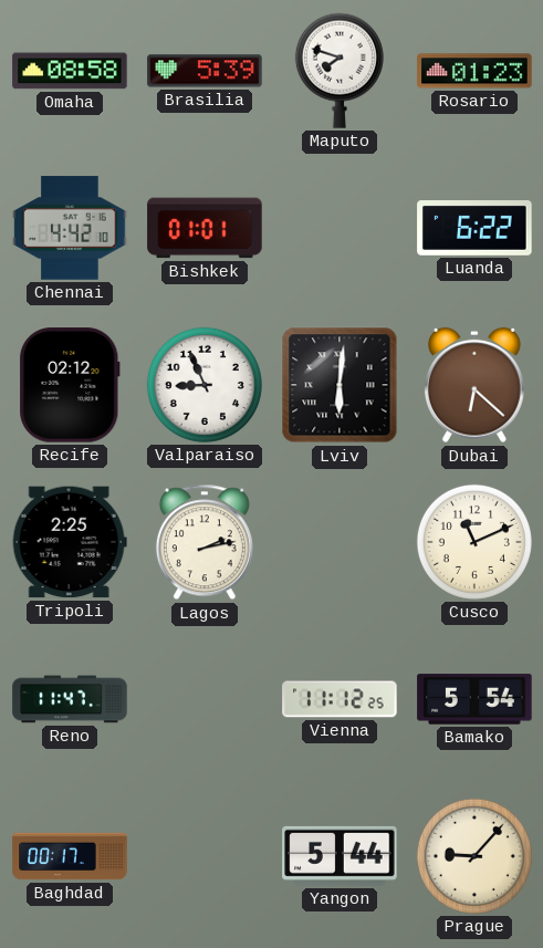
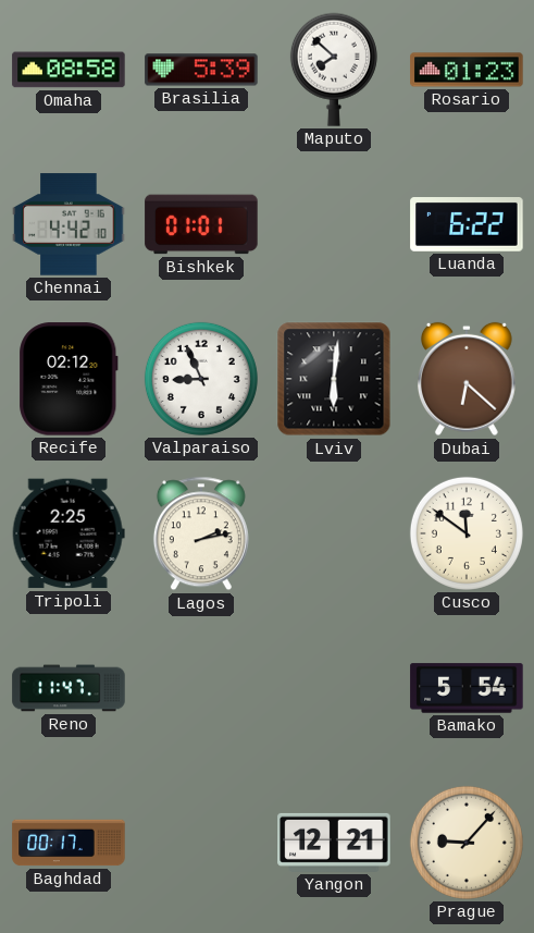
Maputo: 7:48 -> 7:52
Cusco: 11:11 -> 11:51
Vienna: 11:12 -> none
Yangon: 5:44 -> 12:21
